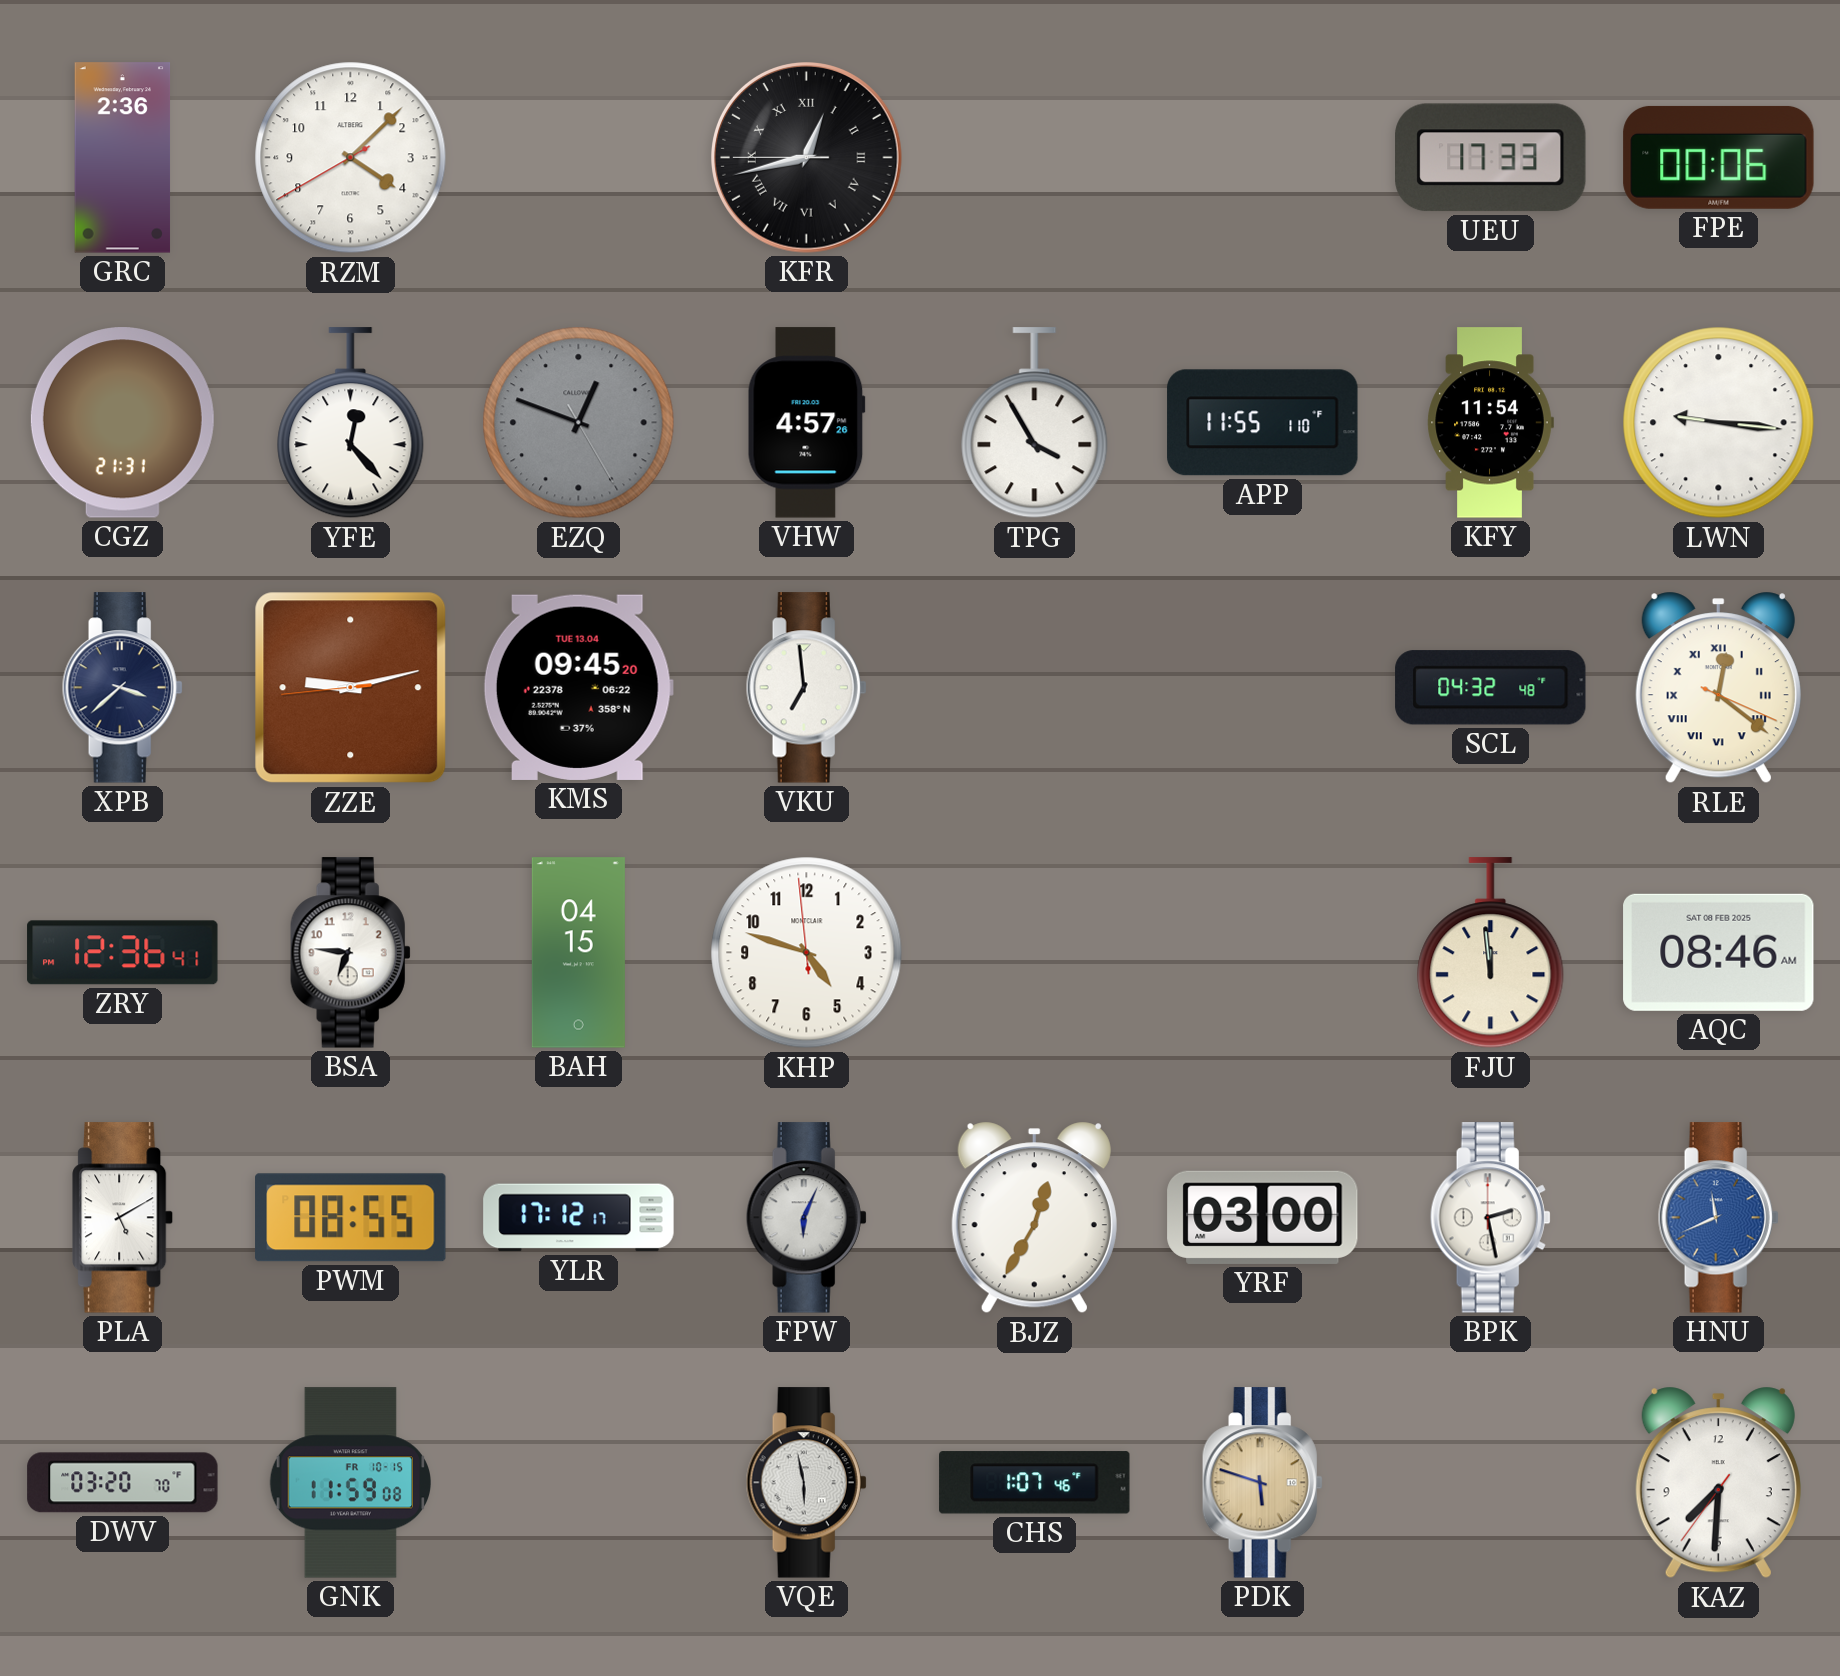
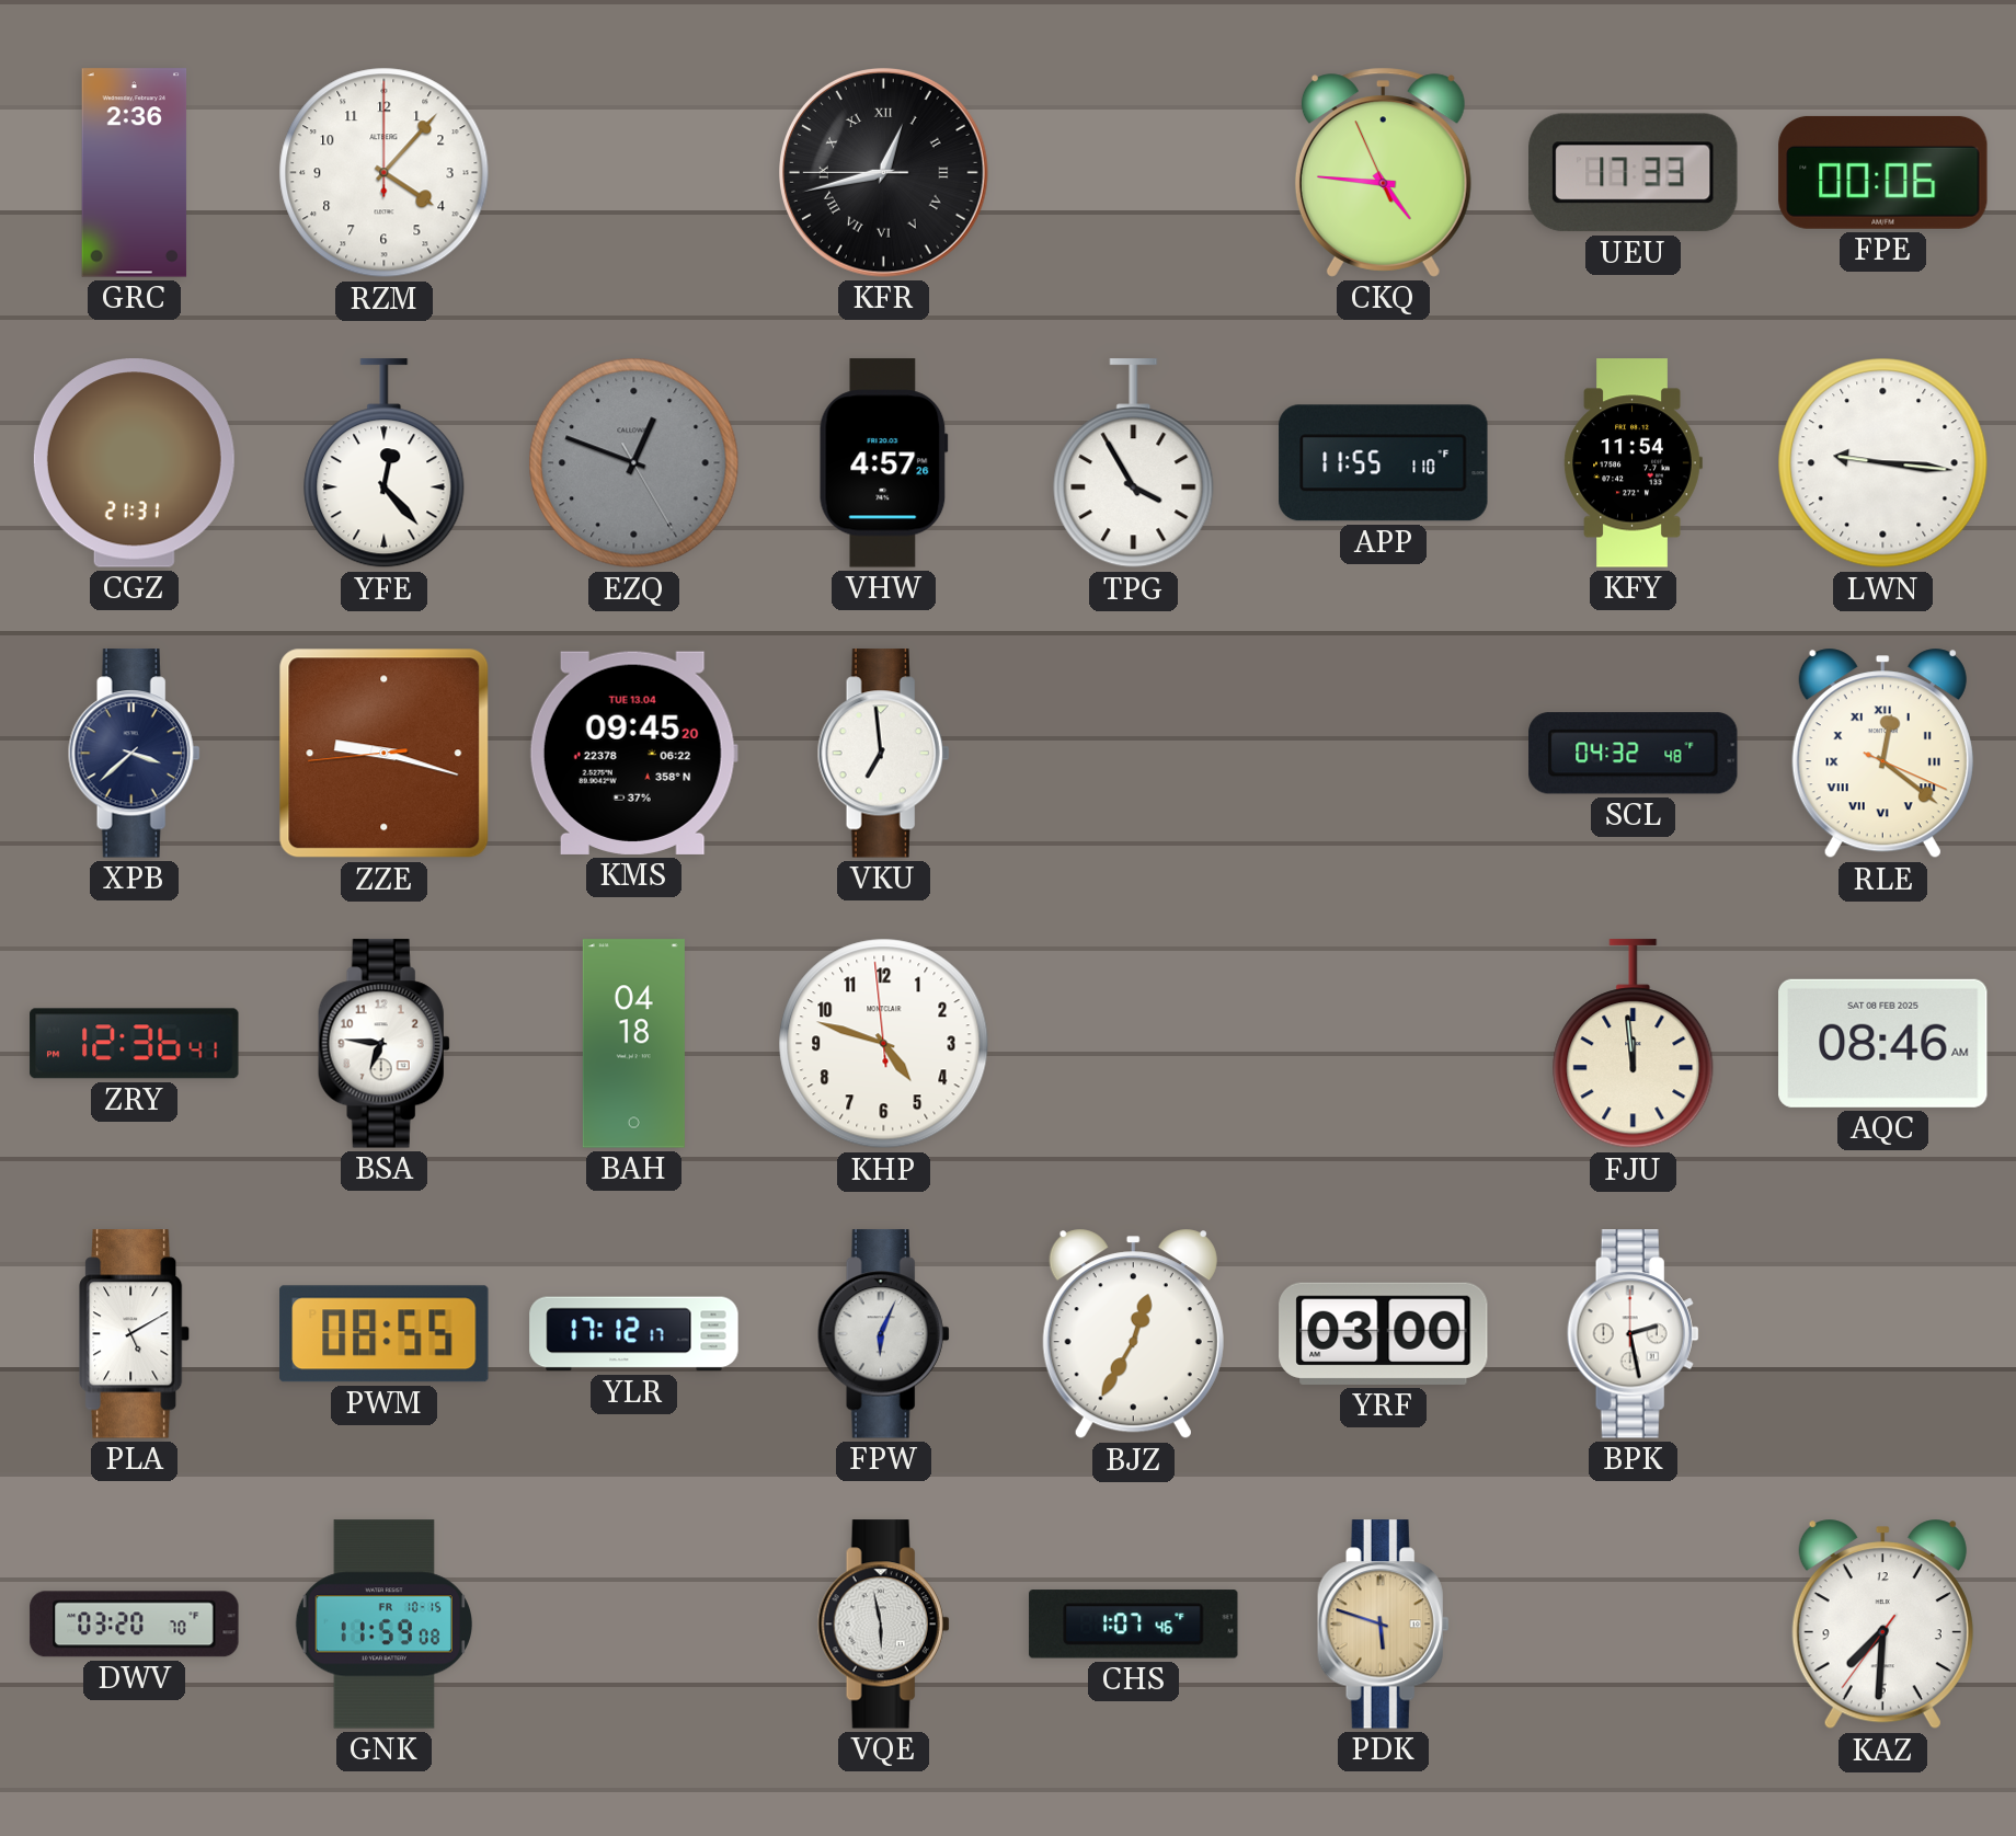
RZM: 4:07:40 -> 4:07:00
CKQ: none -> 4:45
ZZE: 9:12 -> 9:17
BAH: 04:15 -> 04:18
HNU: 11:41 -> none
